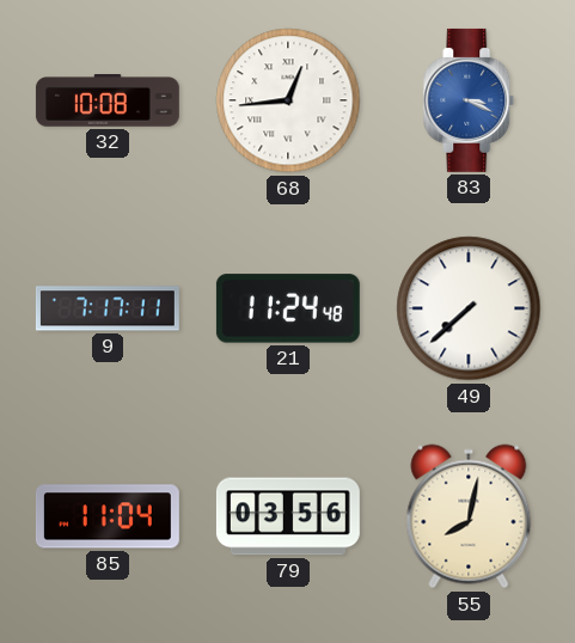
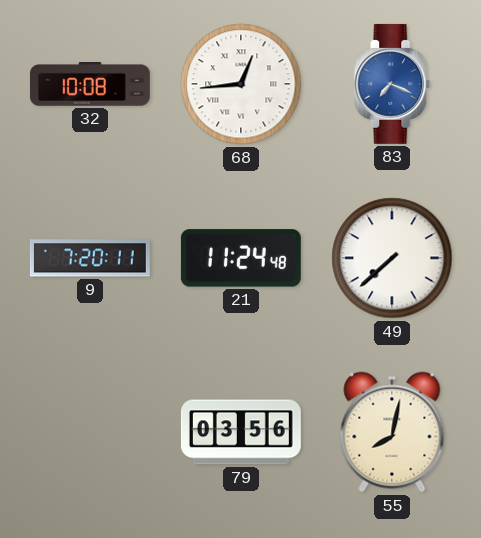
83: 3:19 -> 7:19
9: 7:17 -> 7:20
85: 11:04 -> none
